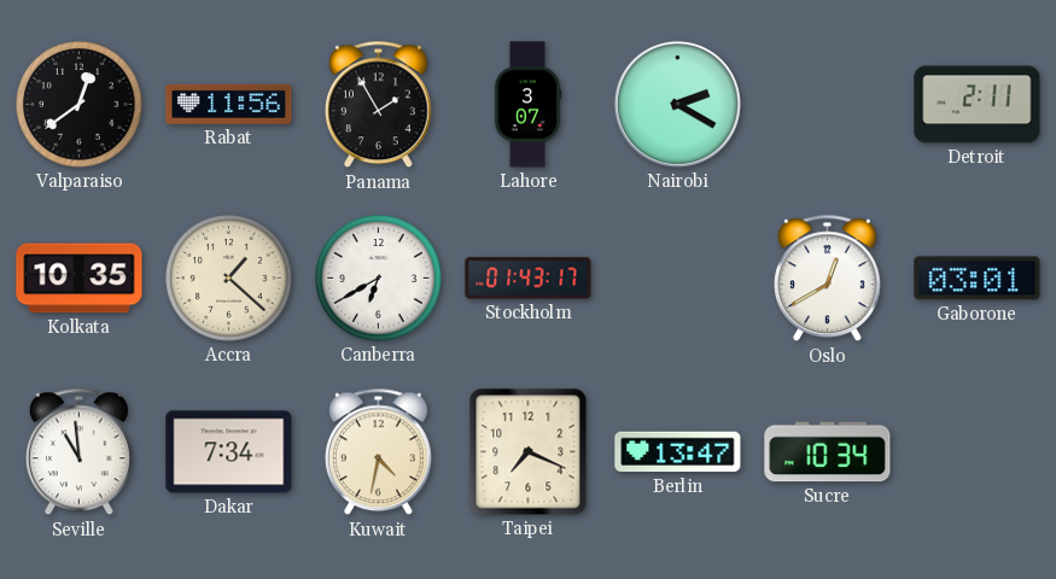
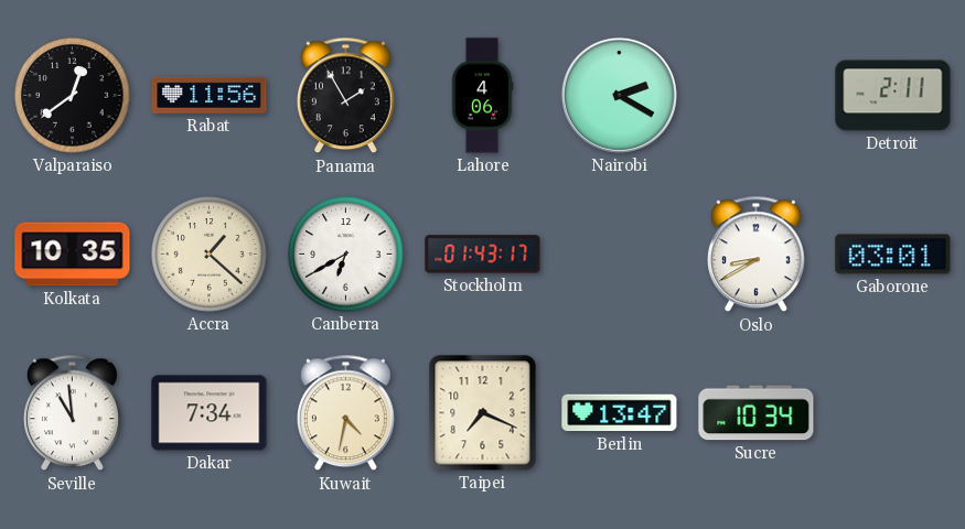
Lahore: 3:07 -> 4:06
Oslo: 12:40 -> 8:40
